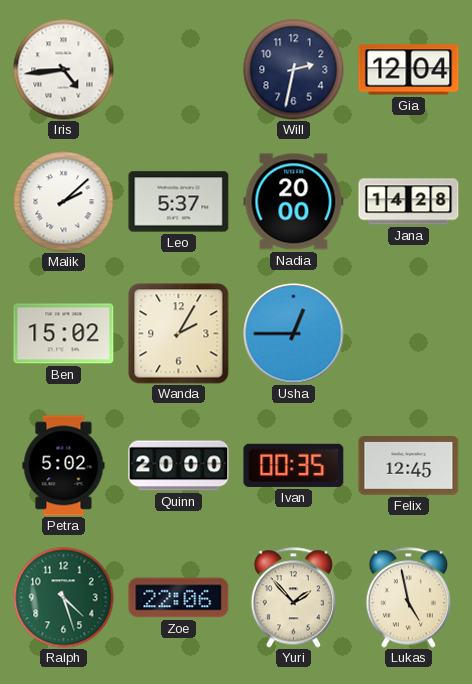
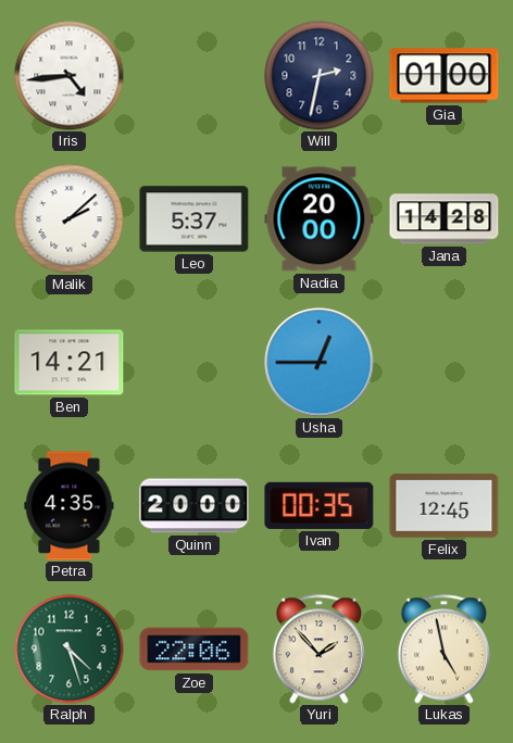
Gia: 12:04 -> 01:00
Ben: 15:02 -> 14:21
Wanda: 2:05 -> none
Petra: 5:02 -> 4:35
